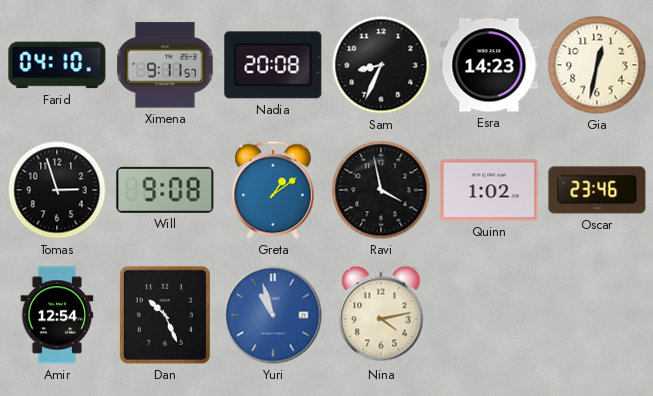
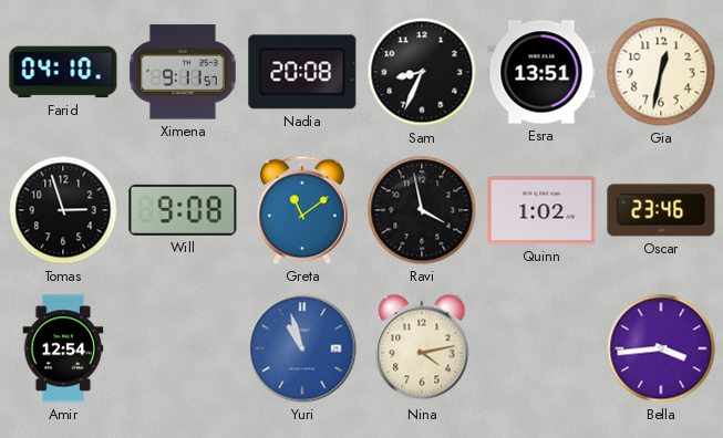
Esra: 14:23 -> 13:51
Greta: 1:09 -> 11:09
Dan: 10:26 -> none
Bella: none -> 3:44
